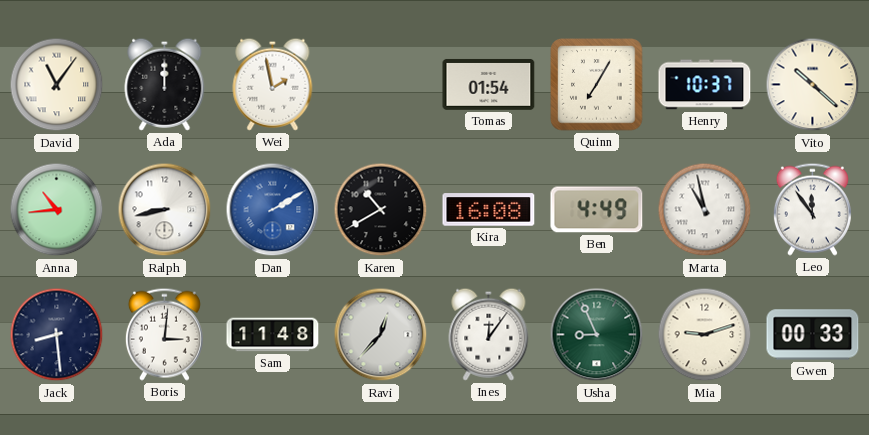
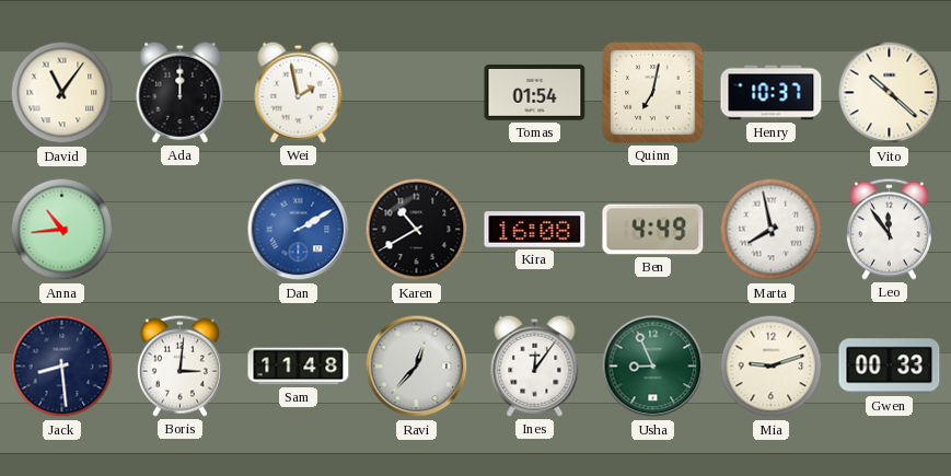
Quinn: 7:05 -> 7:02
Ralph: 8:43 -> none
Marta: 10:58 -> 7:58
